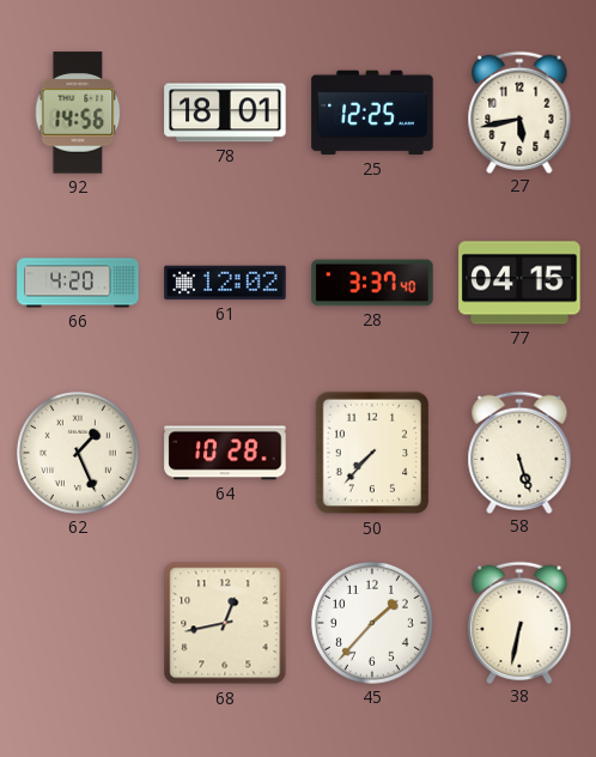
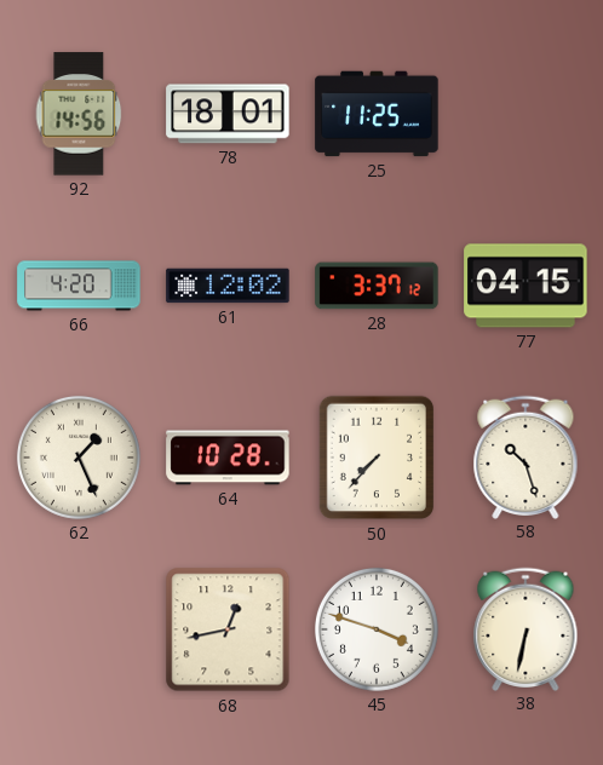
25: 12:25 -> 11:25
27: 5:43 -> none
28: 3:37:40 -> 3:37:12
58: 5:27 -> 10:27
45: 1:37 -> 3:48
